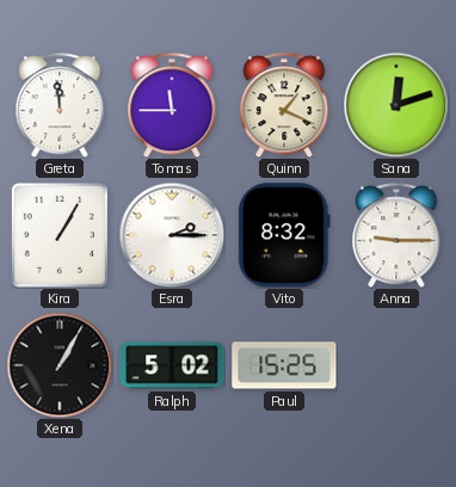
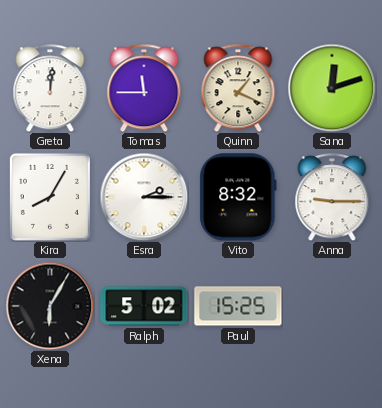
Greta: 11:59 -> 12:01
Kira: 1:05 -> 8:05
Xena: 1:05 -> 6:05
